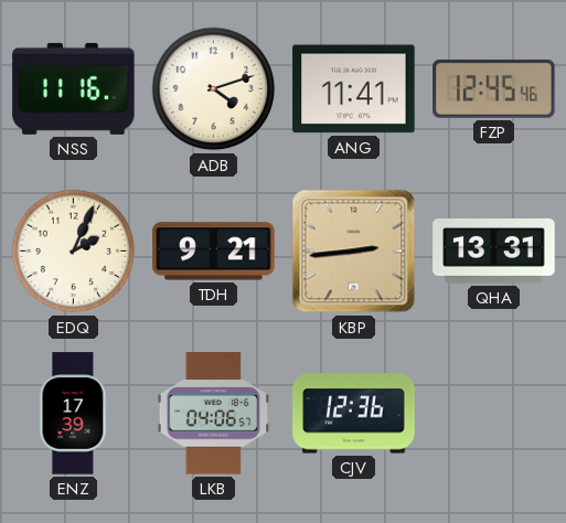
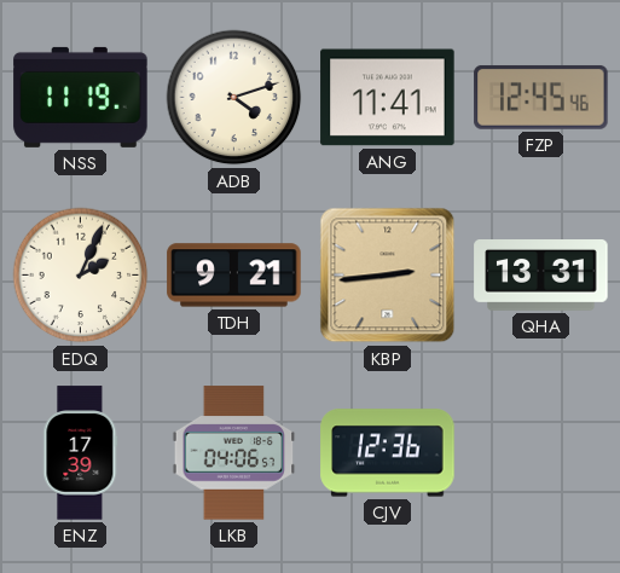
NSS: 11:16 -> 11:19
